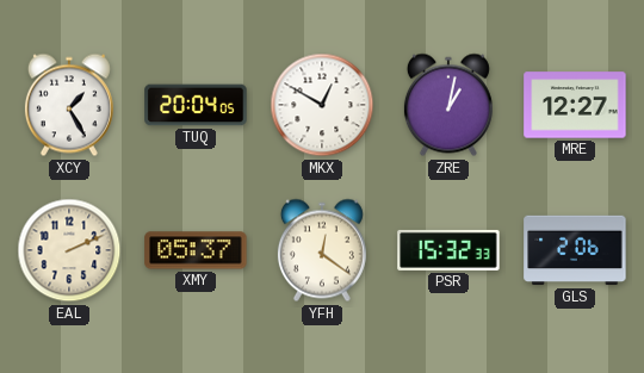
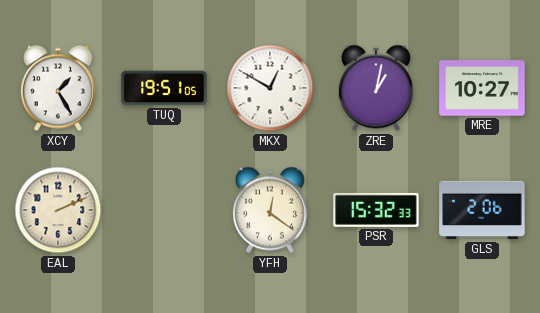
TUQ: 20:04 -> 19:51
MRE: 12:27 -> 10:27
XMY: 05:37 -> none
